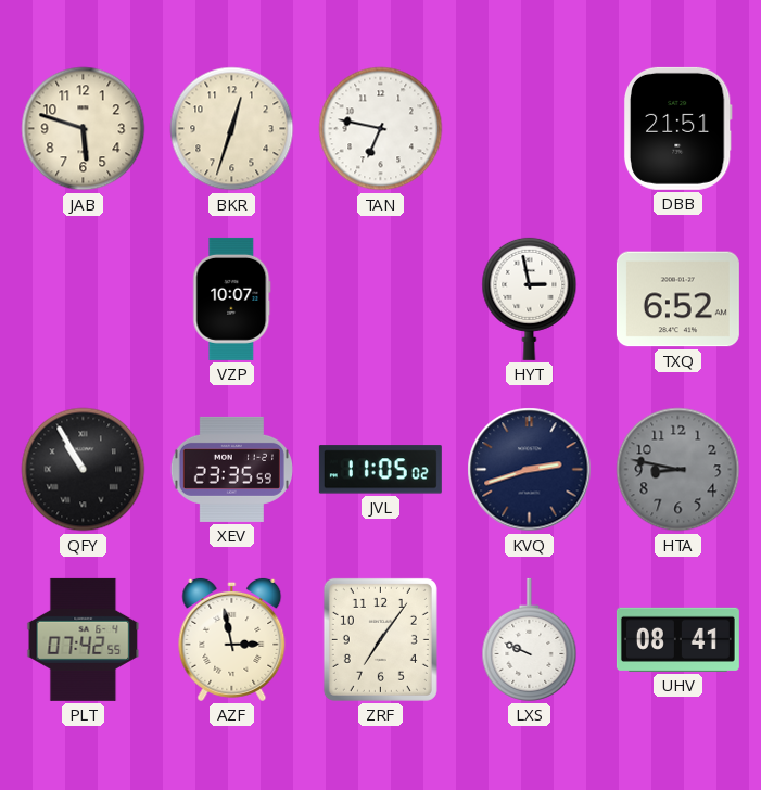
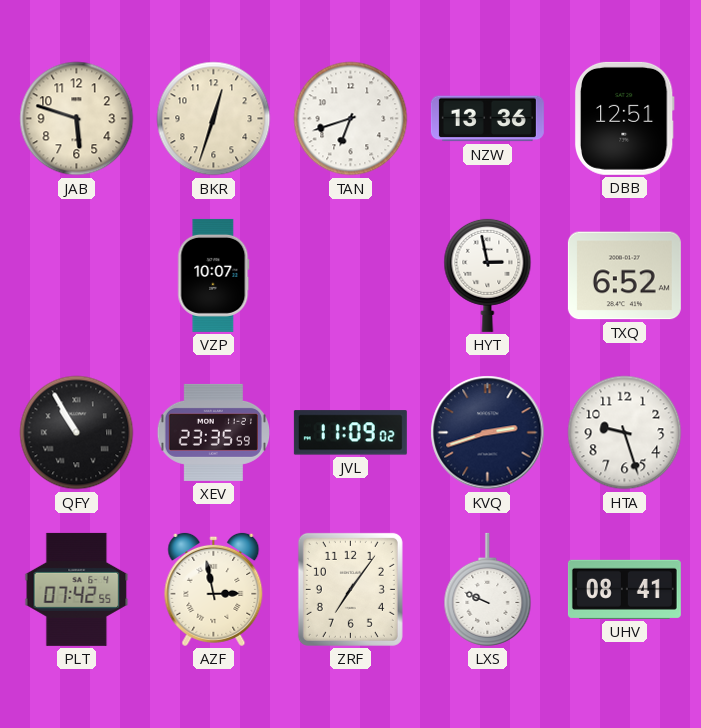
TAN: 6:47 -> 6:42
NZW: none -> 13:36
DBB: 21:51 -> 12:51
JVL: 11:05 -> 11:09
HTA: 8:47 -> 9:27
HTA dial: grey -> white
